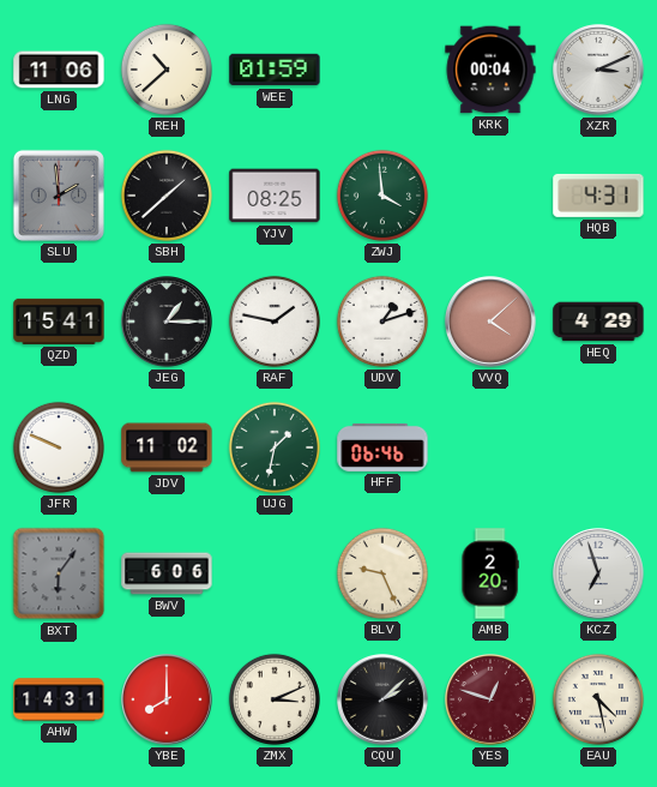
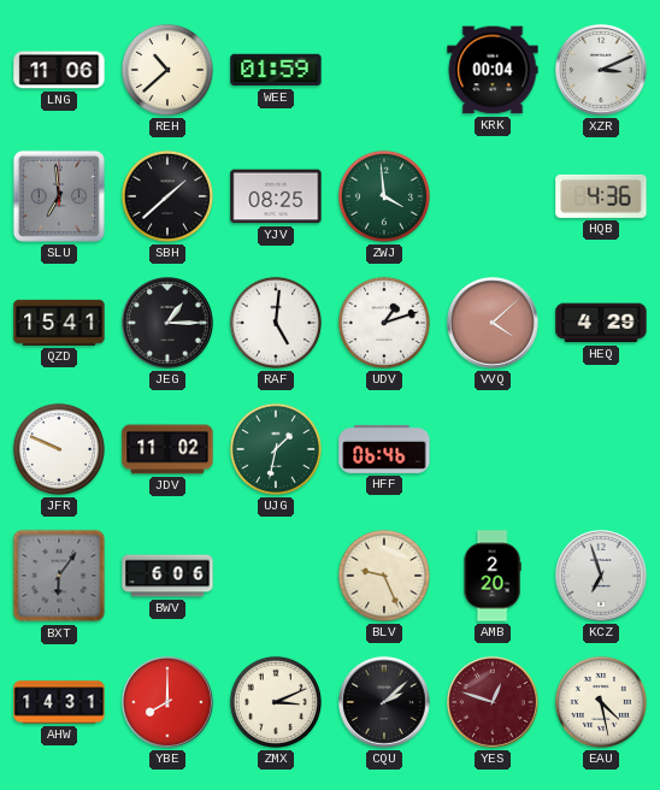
SLU: 1:59 -> 6:59
HQB: 4:31 -> 4:36
RAF: 1:47 -> 5:01
